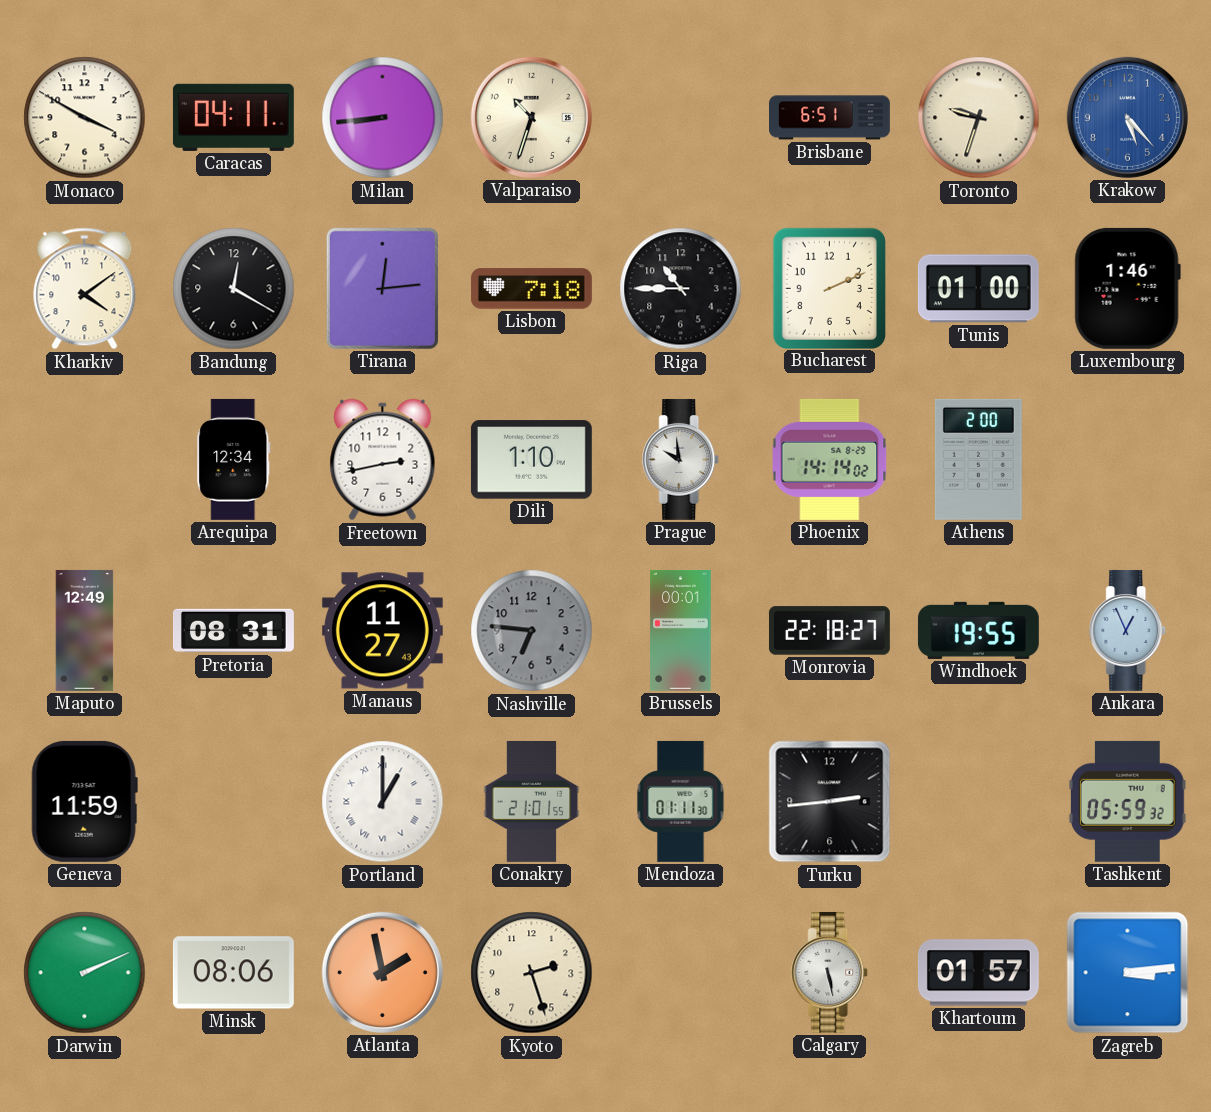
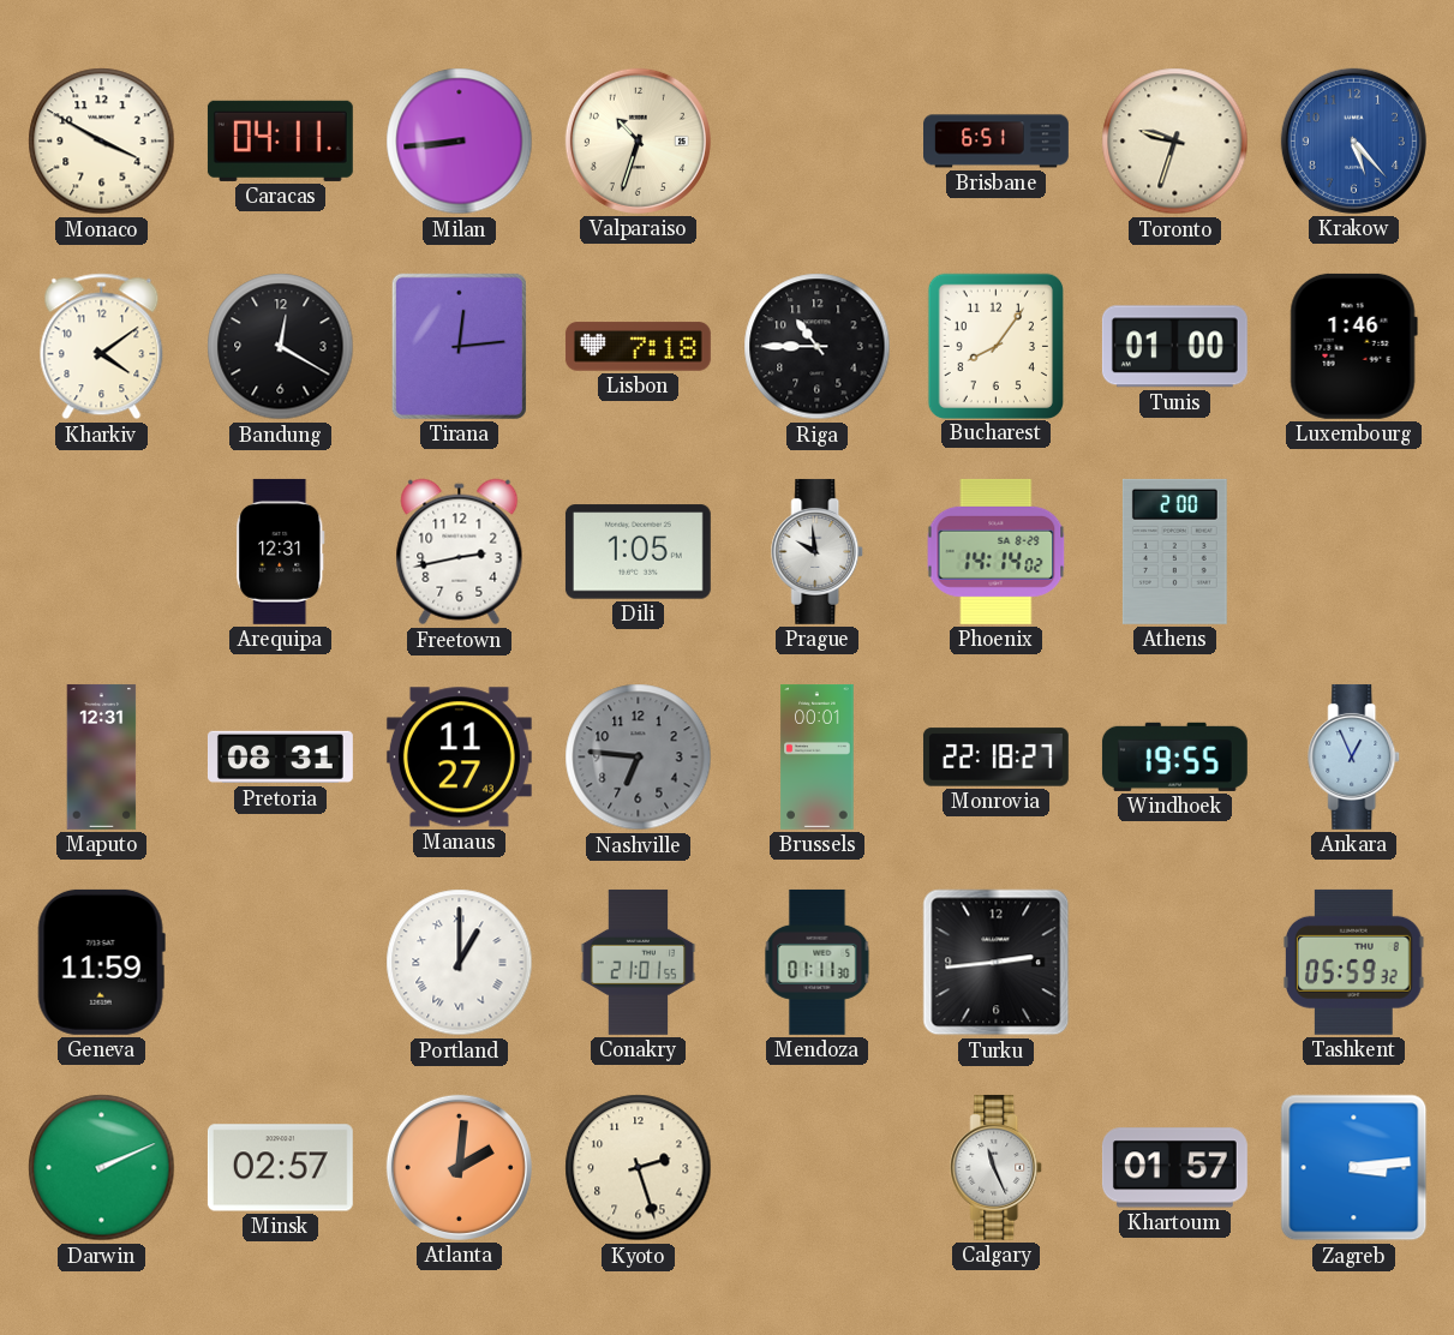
Bucharest: 2:11 -> 8:06
Arequipa: 12:34 -> 12:31
Dili: 1:10 -> 1:05
Maputo: 12:49 -> 12:31
Minsk: 08:06 -> 02:57
Atlanta: 1:58 -> 2:01
Calgary: 5:28 -> 11:26
